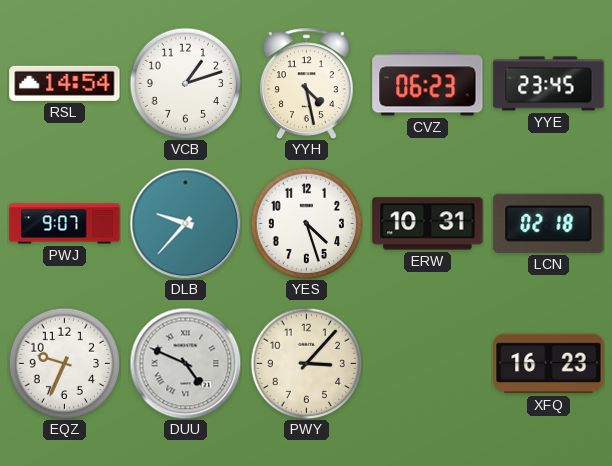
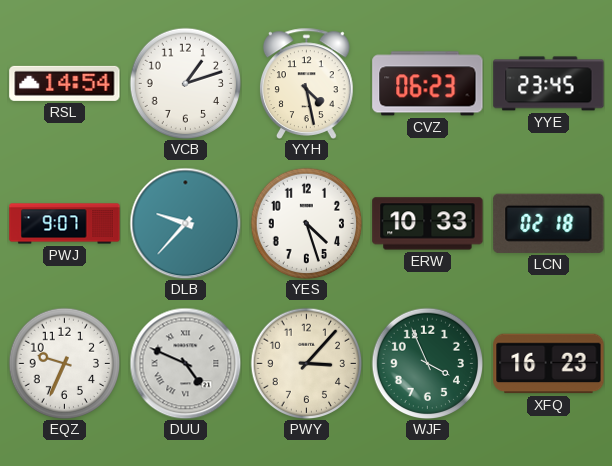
ERW: 10:31 -> 10:33
WJF: none -> 3:56
